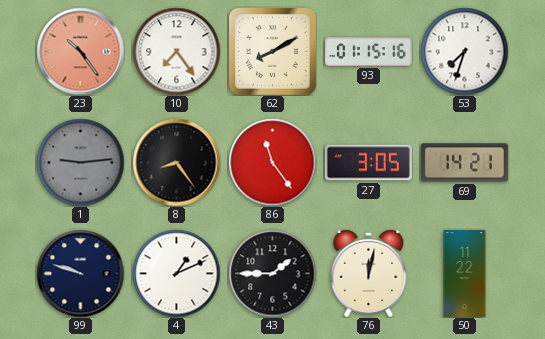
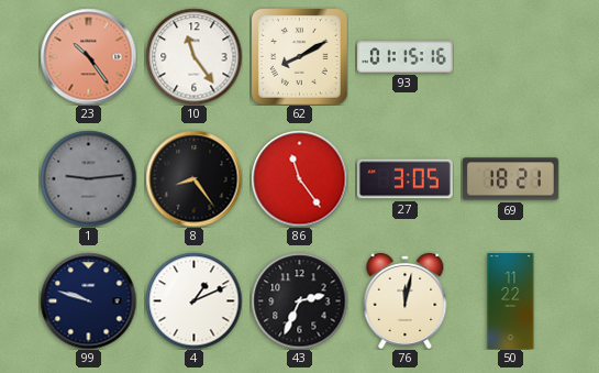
10: 7:24 -> 11:24
53: 7:33 -> none
69: 14:21 -> 18:21
43: 1:45 -> 2:34
